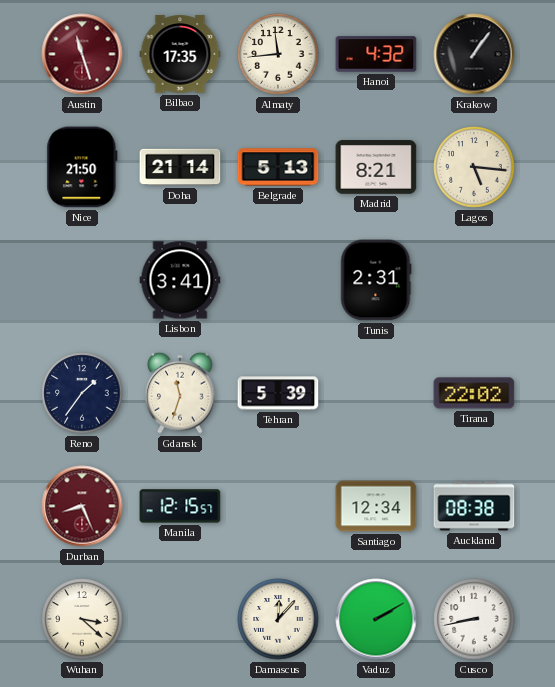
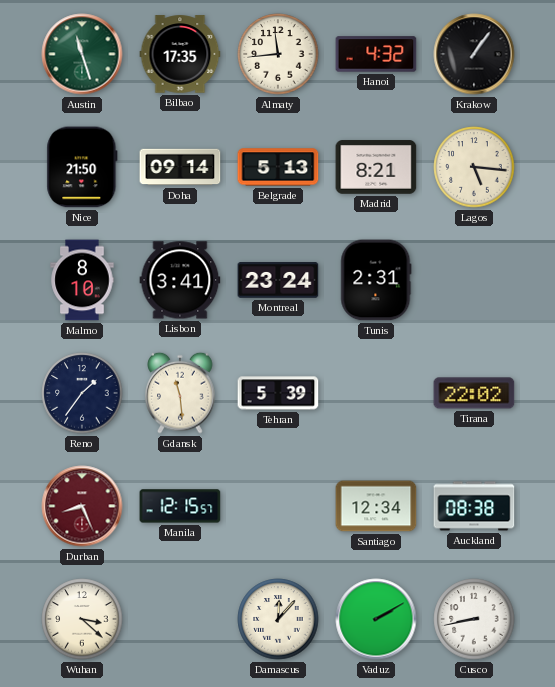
Austin dial: burgundy -> green
Doha: 21:14 -> 09:14
Malmo: none -> 8:10
Montreal: none -> 23:24
Gdansk: 11:33 -> 11:29
